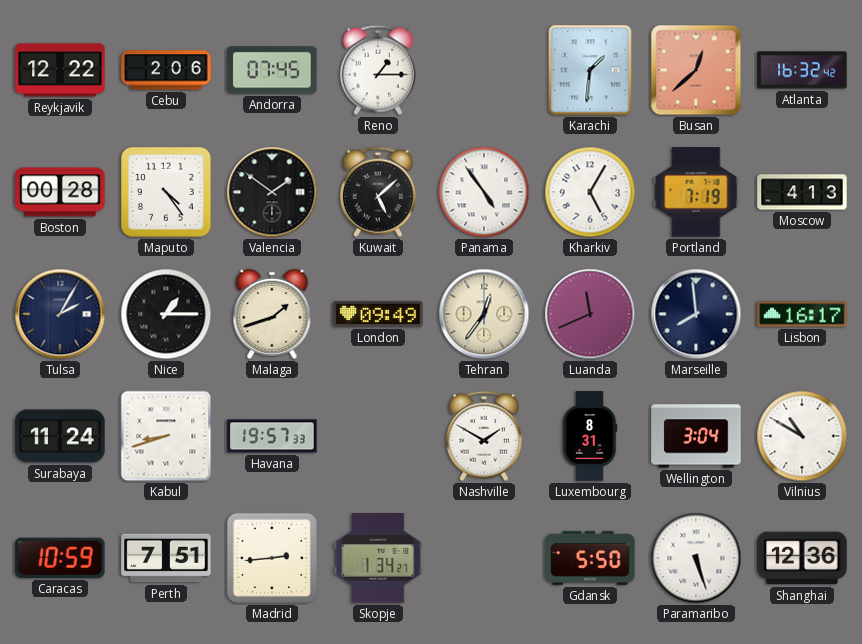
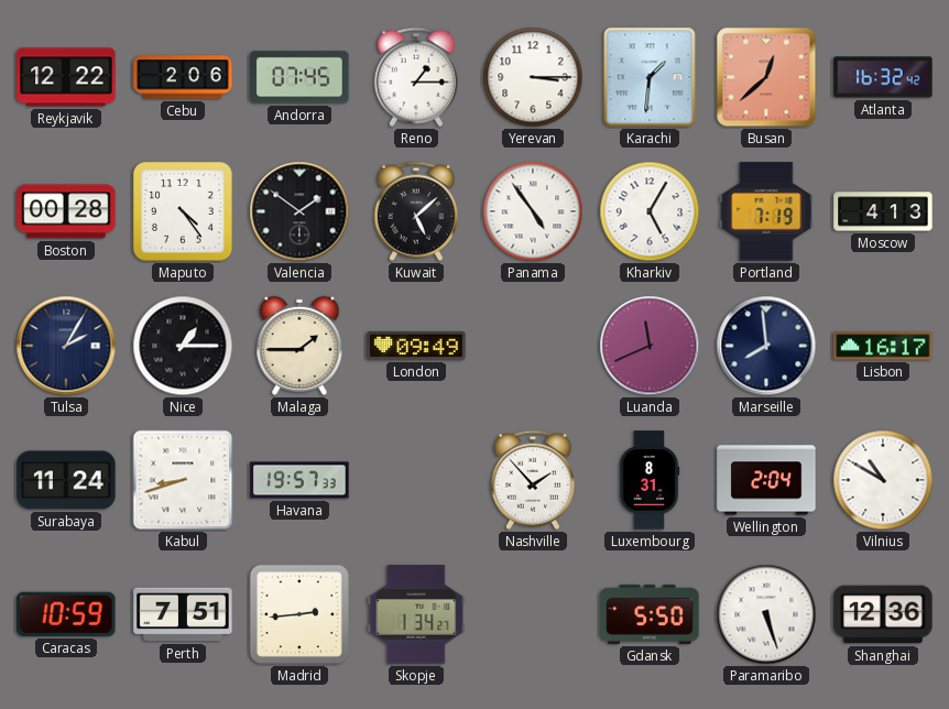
Yerevan: none -> 3:15
Malaga: 1:42 -> 1:45
Tehran: 12:36 -> none
Nashville: 1:50 -> 1:53
Wellington: 3:04 -> 2:04
